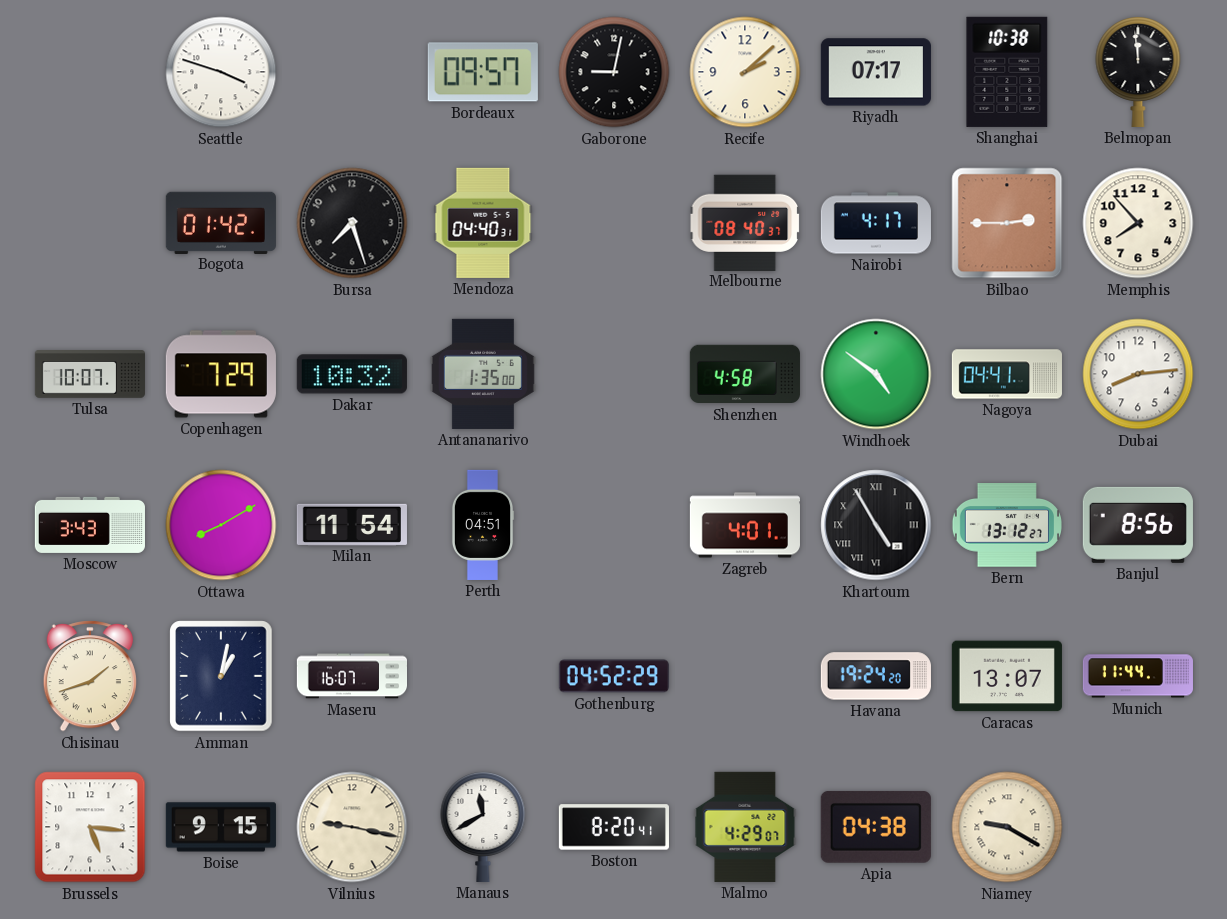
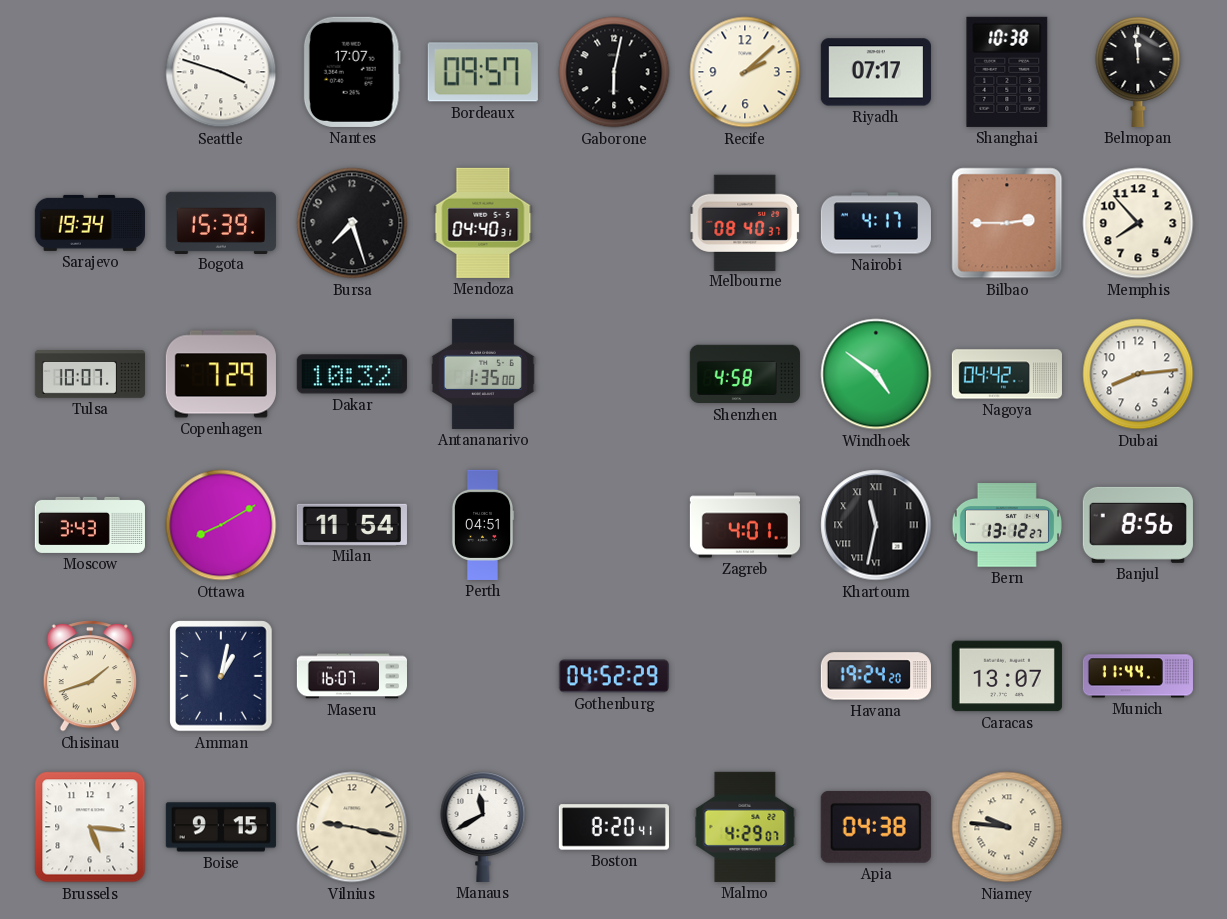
Nantes: none -> 17:07
Gaborone: 9:02 -> 6:02
Sarajevo: none -> 19:34
Bogota: 01:42 -> 15:39
Nagoya: 04:41 -> 04:42
Khartoum: 4:55 -> 11:32
Niamey: 9:20 -> 9:46
